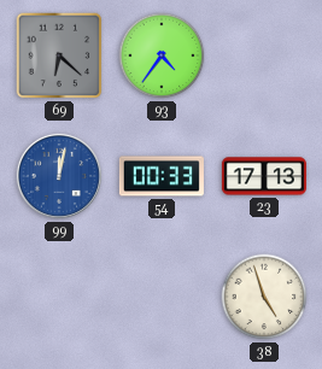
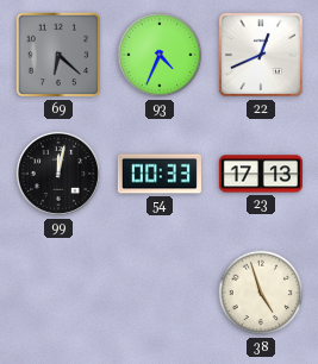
93: 4:36 -> 4:34
22: none -> 12:41
99 dial: blue -> black
